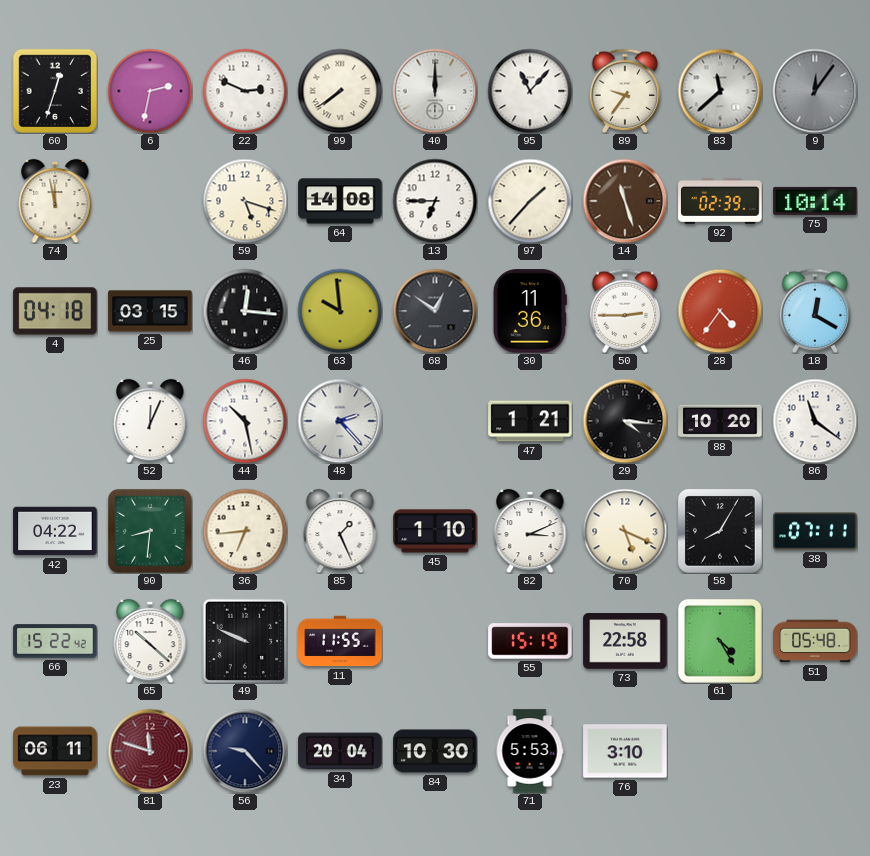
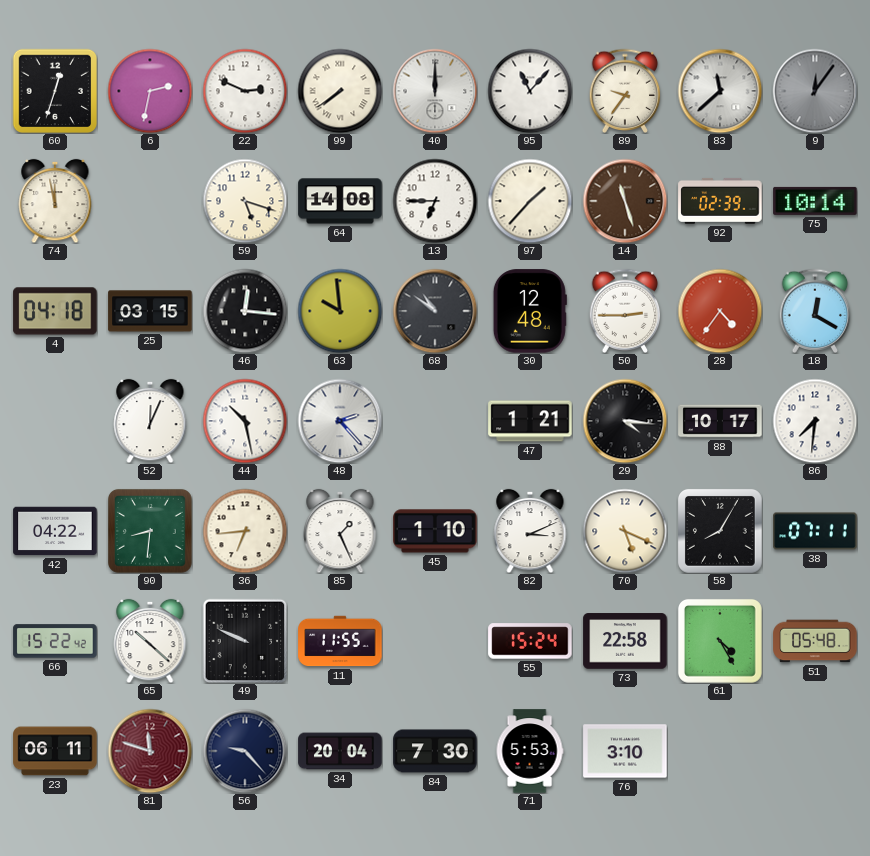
68: 12:51 -> 10:51
30: 11:36 -> 12:48
88: 10:20 -> 10:17
86: 11:21 -> 7:31
55: 15:19 -> 15:24
84: 10:30 -> 7:30
